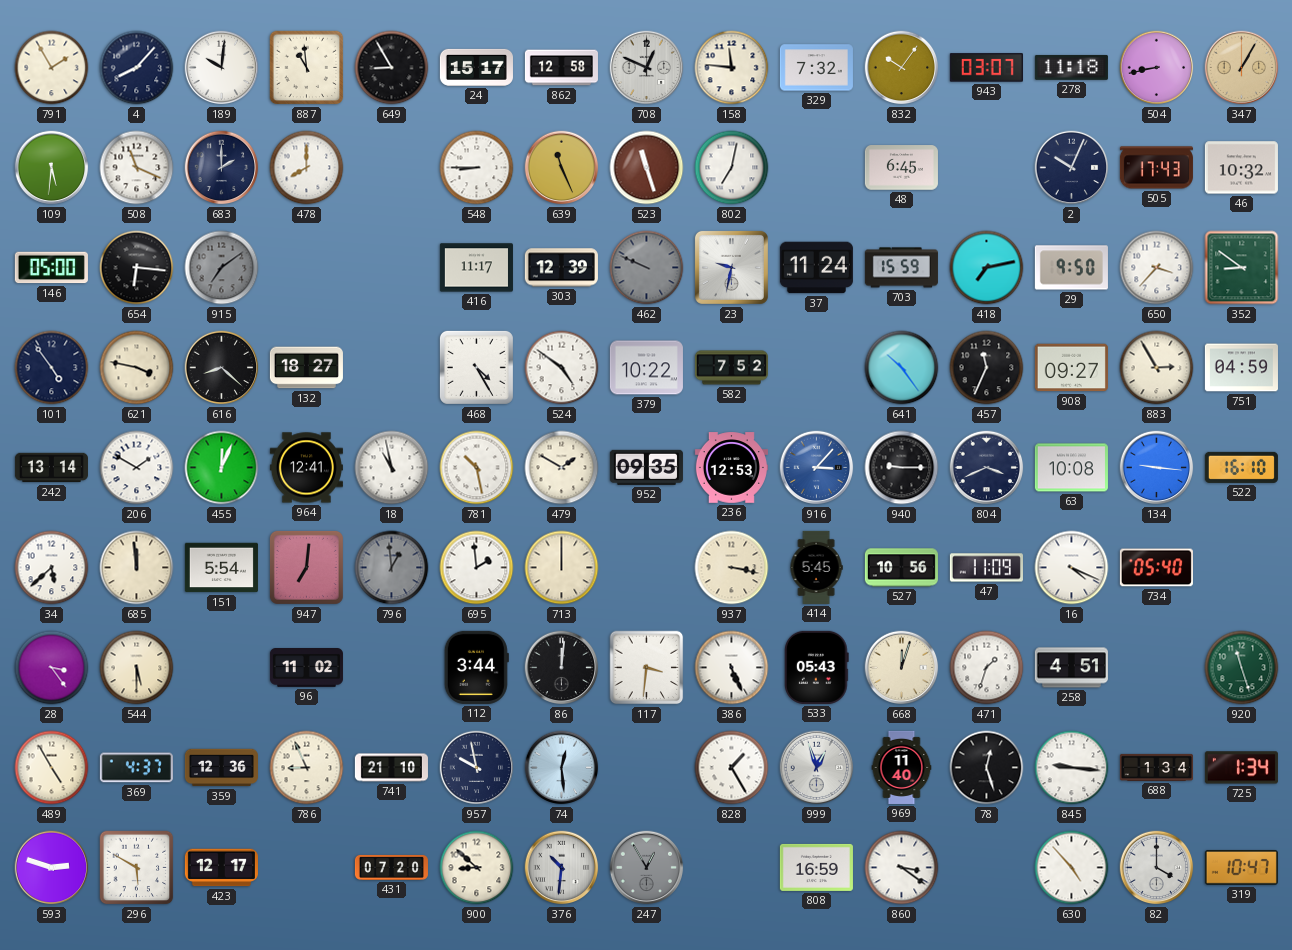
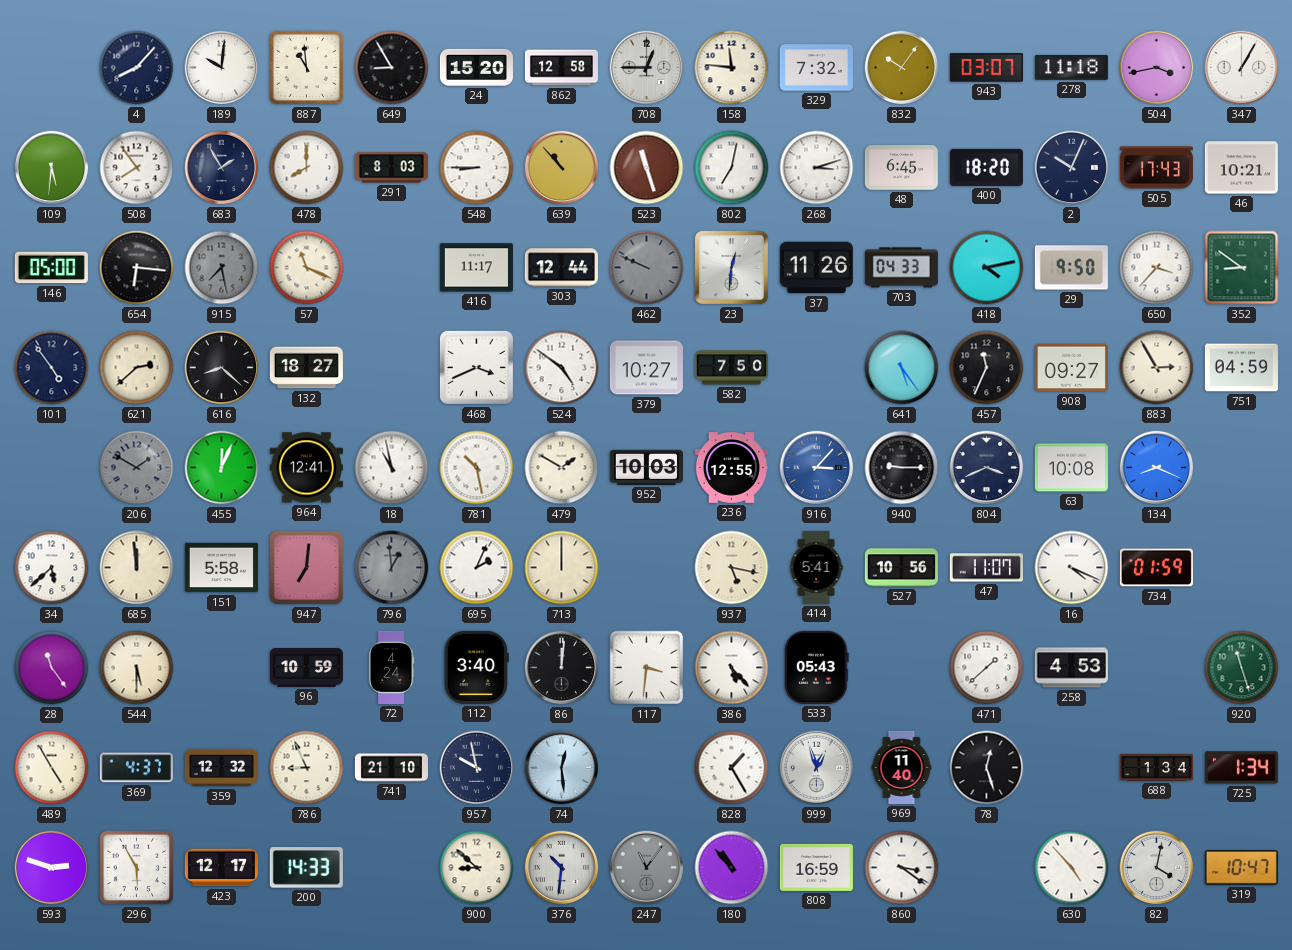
791: 1:55 -> none
24: 15:17 -> 15:20
708: 12:49 -> 12:45
504: 8:43 -> 3:43
347 dial: champagne -> white
508: 11:19 -> 7:54
683: 2:00 -> 1:55
291: none -> 8:03
639: 11:26 -> 10:53
268: none -> 3:12
400: none -> 18:20
46: 10:32 -> 10:21
915: 7:09 -> 7:28
57: none -> 11:19
303: 12:39 -> 12:44
23: 9:32 -> 12:31
37: 11:24 -> 11:26
703: 15:59 -> 04:33
418: 7:13 -> 4:13
621: 3:47 -> 2:38
468: 4:25 -> 3:41
379: 10:22 -> 10:27
582: 7:52 -> 7:50
641: 10:24 -> 5:24
242: 13:14 -> none
206 dial: white -> grey
952: 09:35 -> 10:03
236: 12:53 -> 12:55
134: 9:16 -> 8:19
522: 16:10 -> none
151: 5:54 -> 5:58
695: 1:59 -> 2:04
937: 3:17 -> 5:17
414: 5:45 -> 5:41
47: 11:09 -> 11:07
734: 05:40 -> 01:59
28: 3:24 -> 11:24
96: 11:02 -> 10:59
72: none -> 4:24
112: 3:44 -> 3:40
386: 5:26 -> 5:23
668: 12:03 -> none
471: 1:33 -> 1:38
258: 4:51 -> 4:53
359: 12:36 -> 12:32
845: 9:16 -> none
296: 5:50 -> 5:55
200: none -> 14:33
431: 07:20 -> none
247: 12:55 -> 11:06
180: none -> 10:53
82: 4:00 -> 4:02
